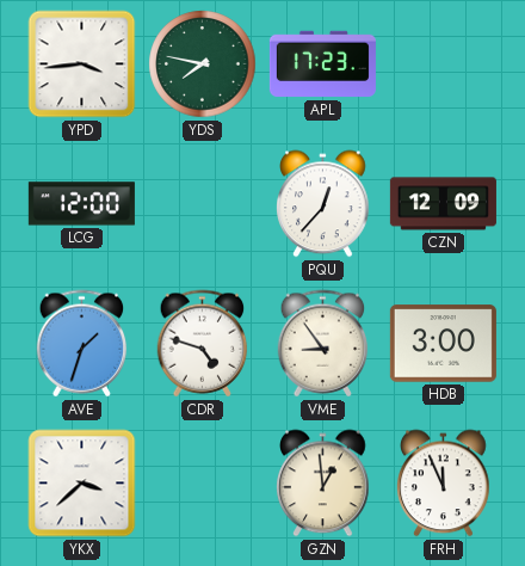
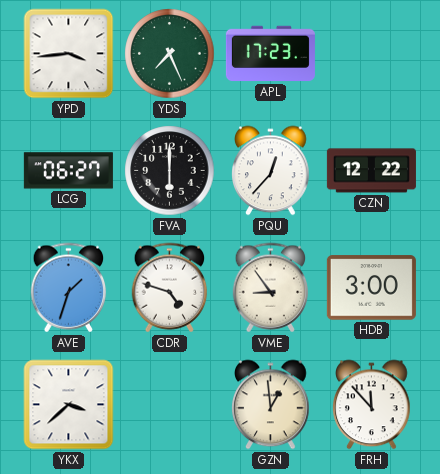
YDS: 7:47 -> 7:26
LCG: 12:00 -> 06:27
FVA: none -> 6:00
CZN: 12:09 -> 12:22
FRH: 11:56 -> 11:53
